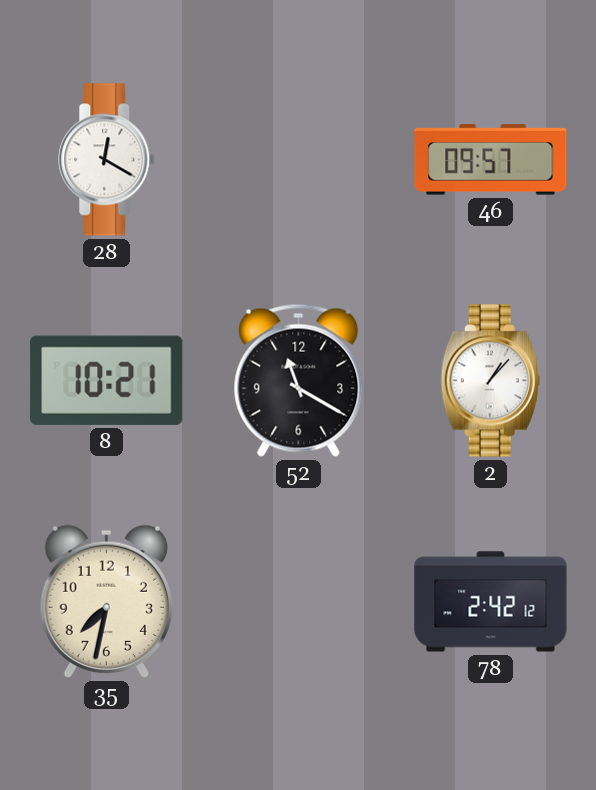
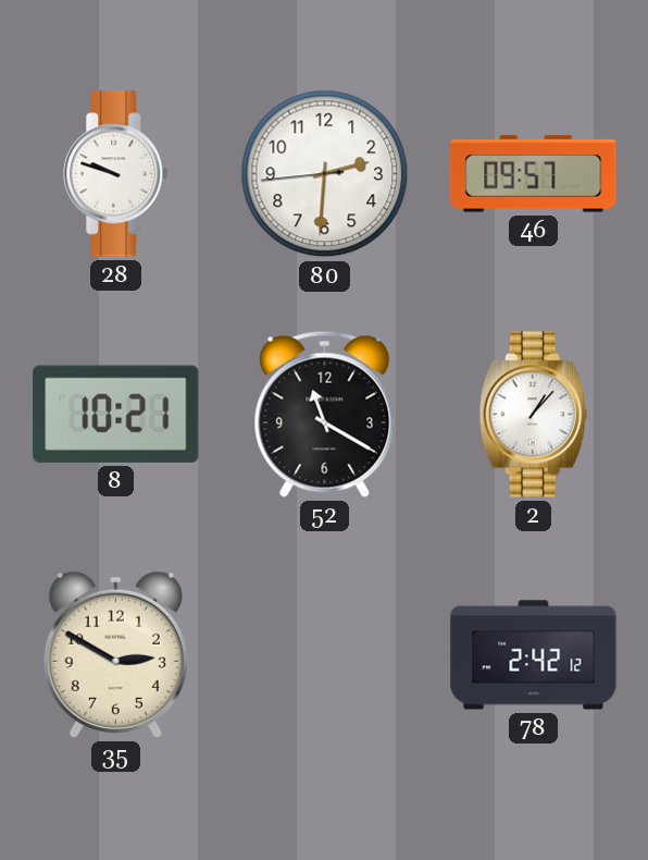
28: 12:20 -> 9:48
80: none -> 2:30
35: 7:32 -> 2:50
